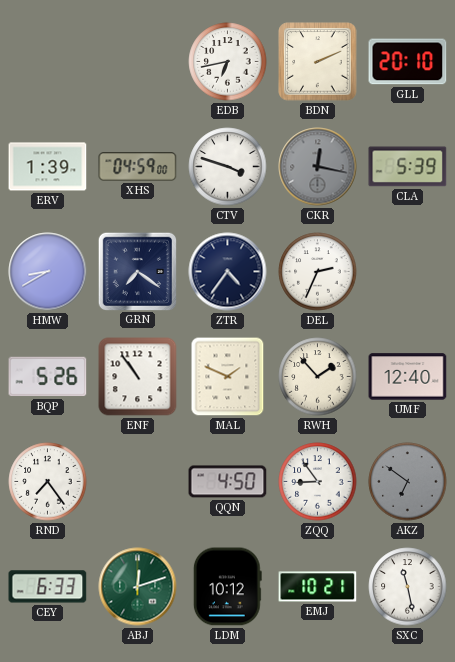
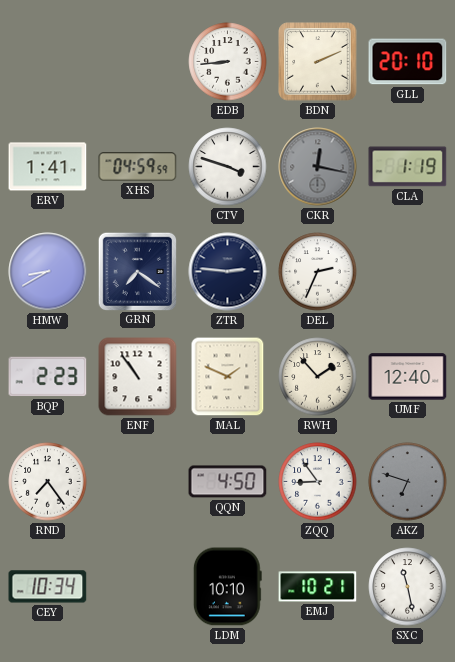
EDB: 6:43 -> 8:44
ERV: 1:39 -> 1:41
XHS: 04:59:00 -> 04:59:59
CLA: 5:39 -> 1:19
ZTR: 4:36 -> 2:46
BQP: 5:26 -> 2:23
AKZ: 6:51 -> 6:48
CEY: 6:33 -> 10:34
ABJ: 12:12 -> none
LDM: 10:12 -> 10:10
